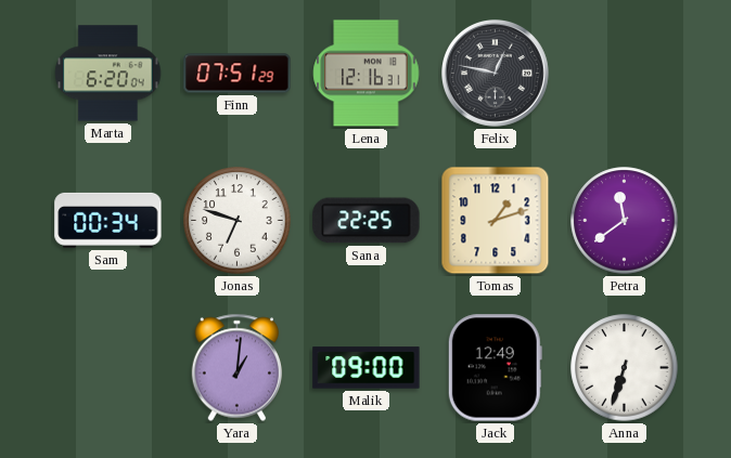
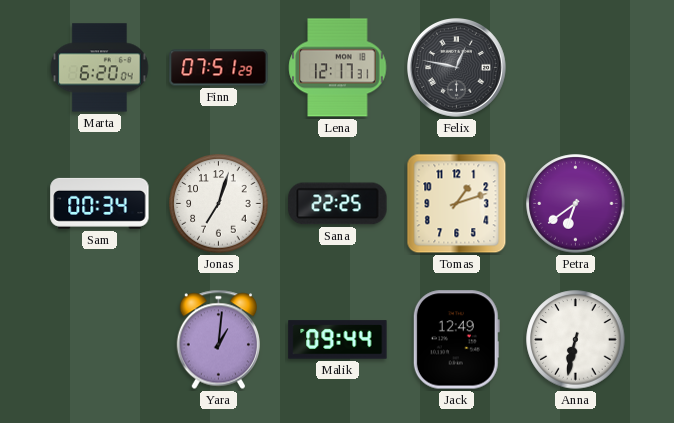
Lena: 12:16 -> 12:17
Jonas: 6:48 -> 7:03
Petra: 11:39 -> 6:39
Malik: 09:00 -> 09:44
Anna: 6:33 -> 6:32
